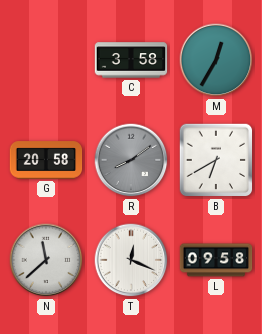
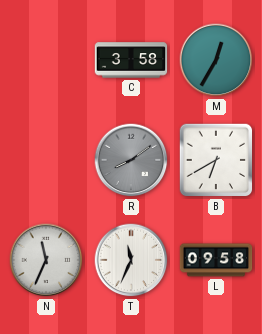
G: 20:58 -> none
N: 11:38 -> 11:34
T: 12:19 -> 11:34
